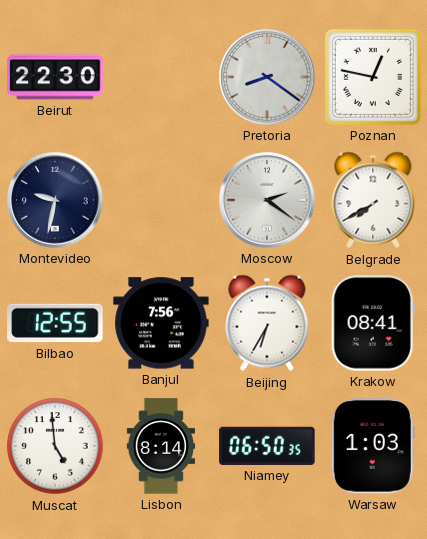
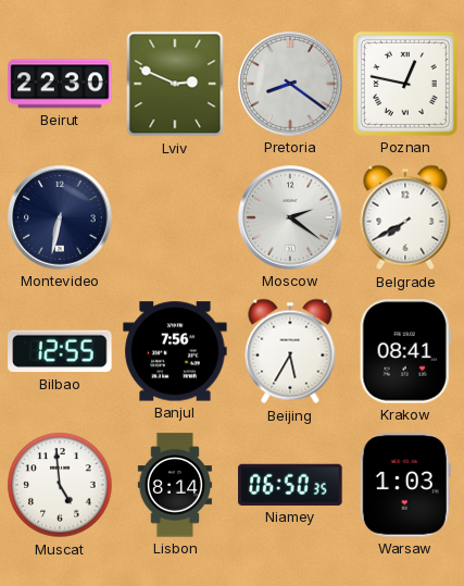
Lviv: none -> 2:49
Montevideo: 9:32 -> 6:32
Beijing: 6:35 -> 5:35
